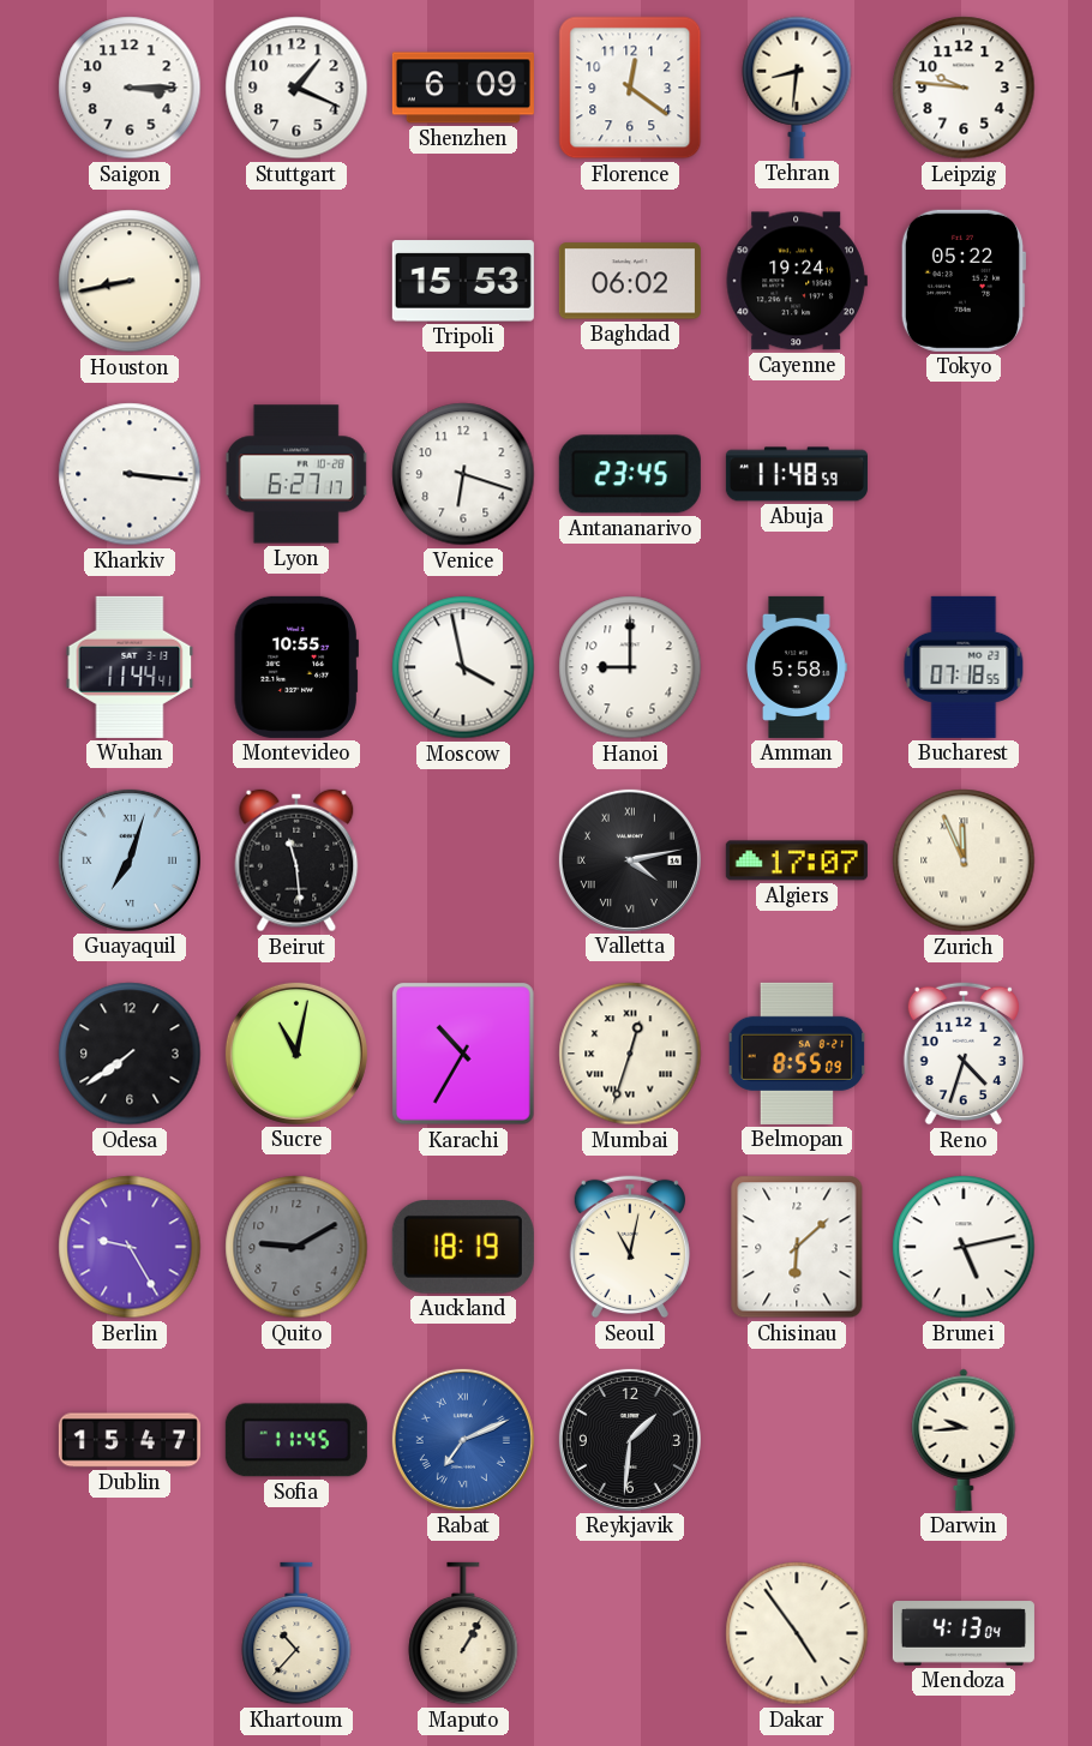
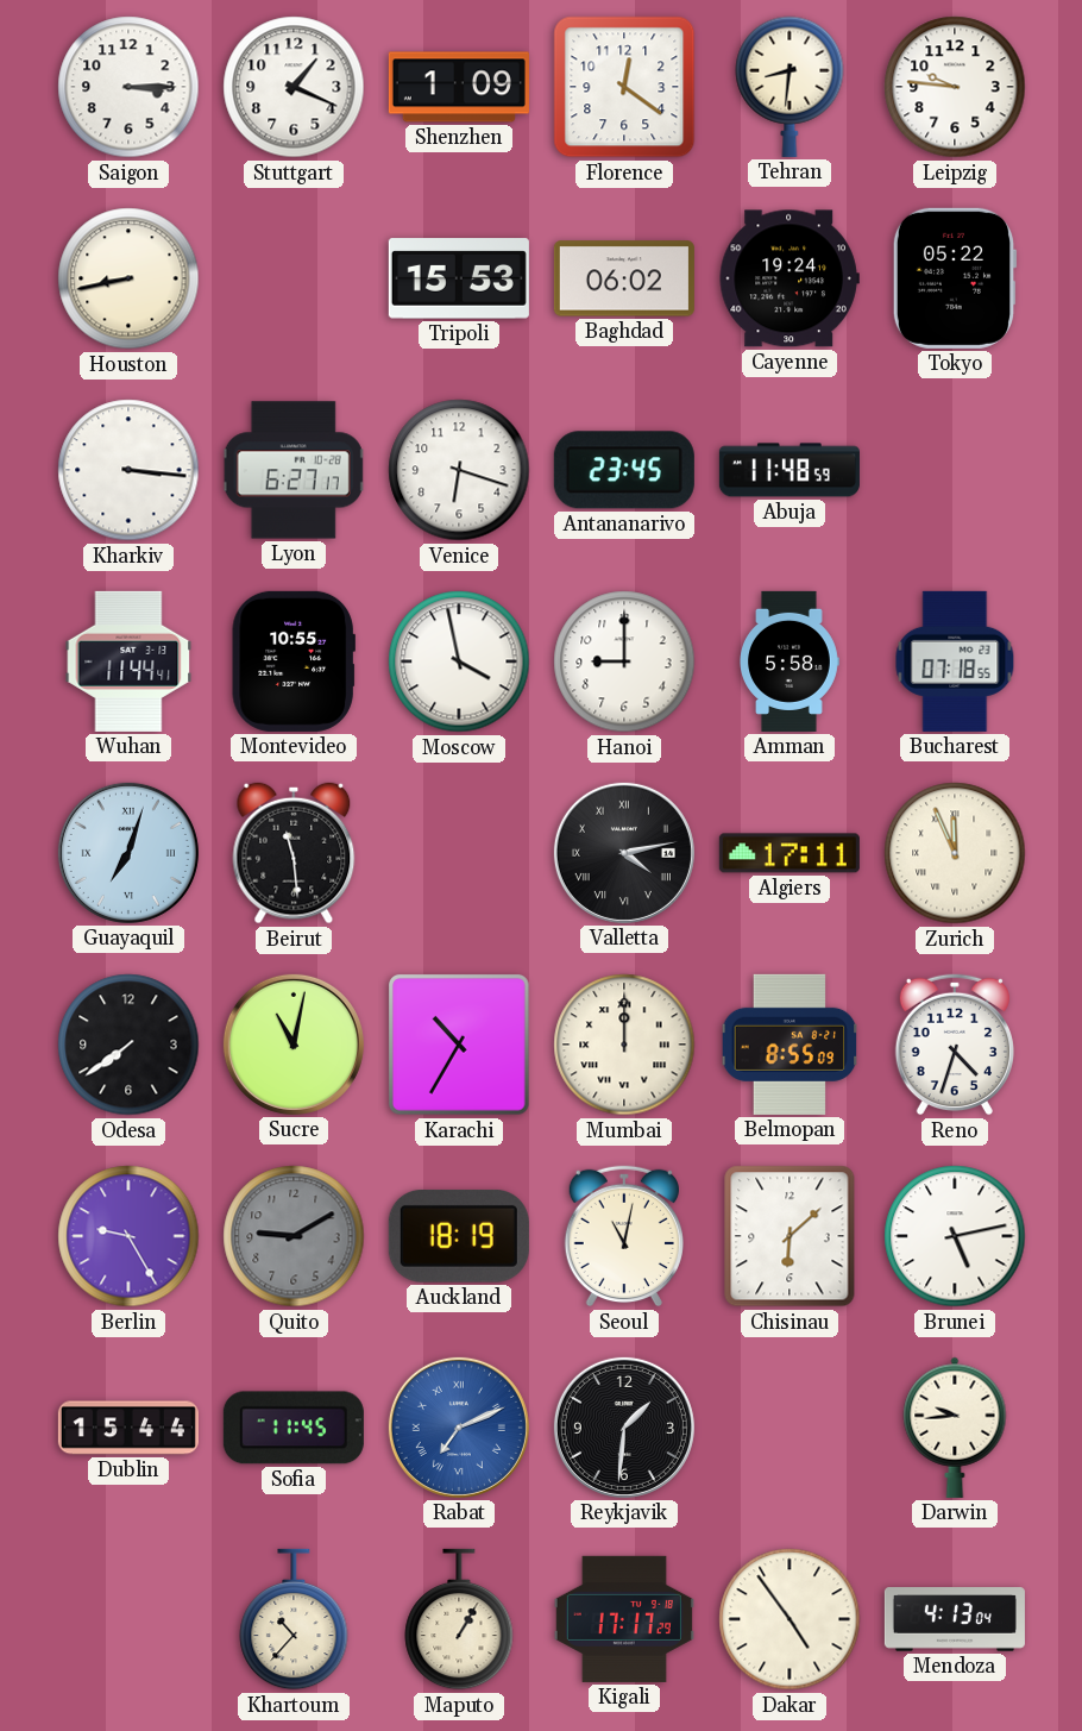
Shenzhen: 6:09 -> 1:09
Algiers: 17:07 -> 17:11
Mumbai: 12:33 -> 12:00
Dublin: 15:47 -> 15:44
Kigali: none -> 17:17
